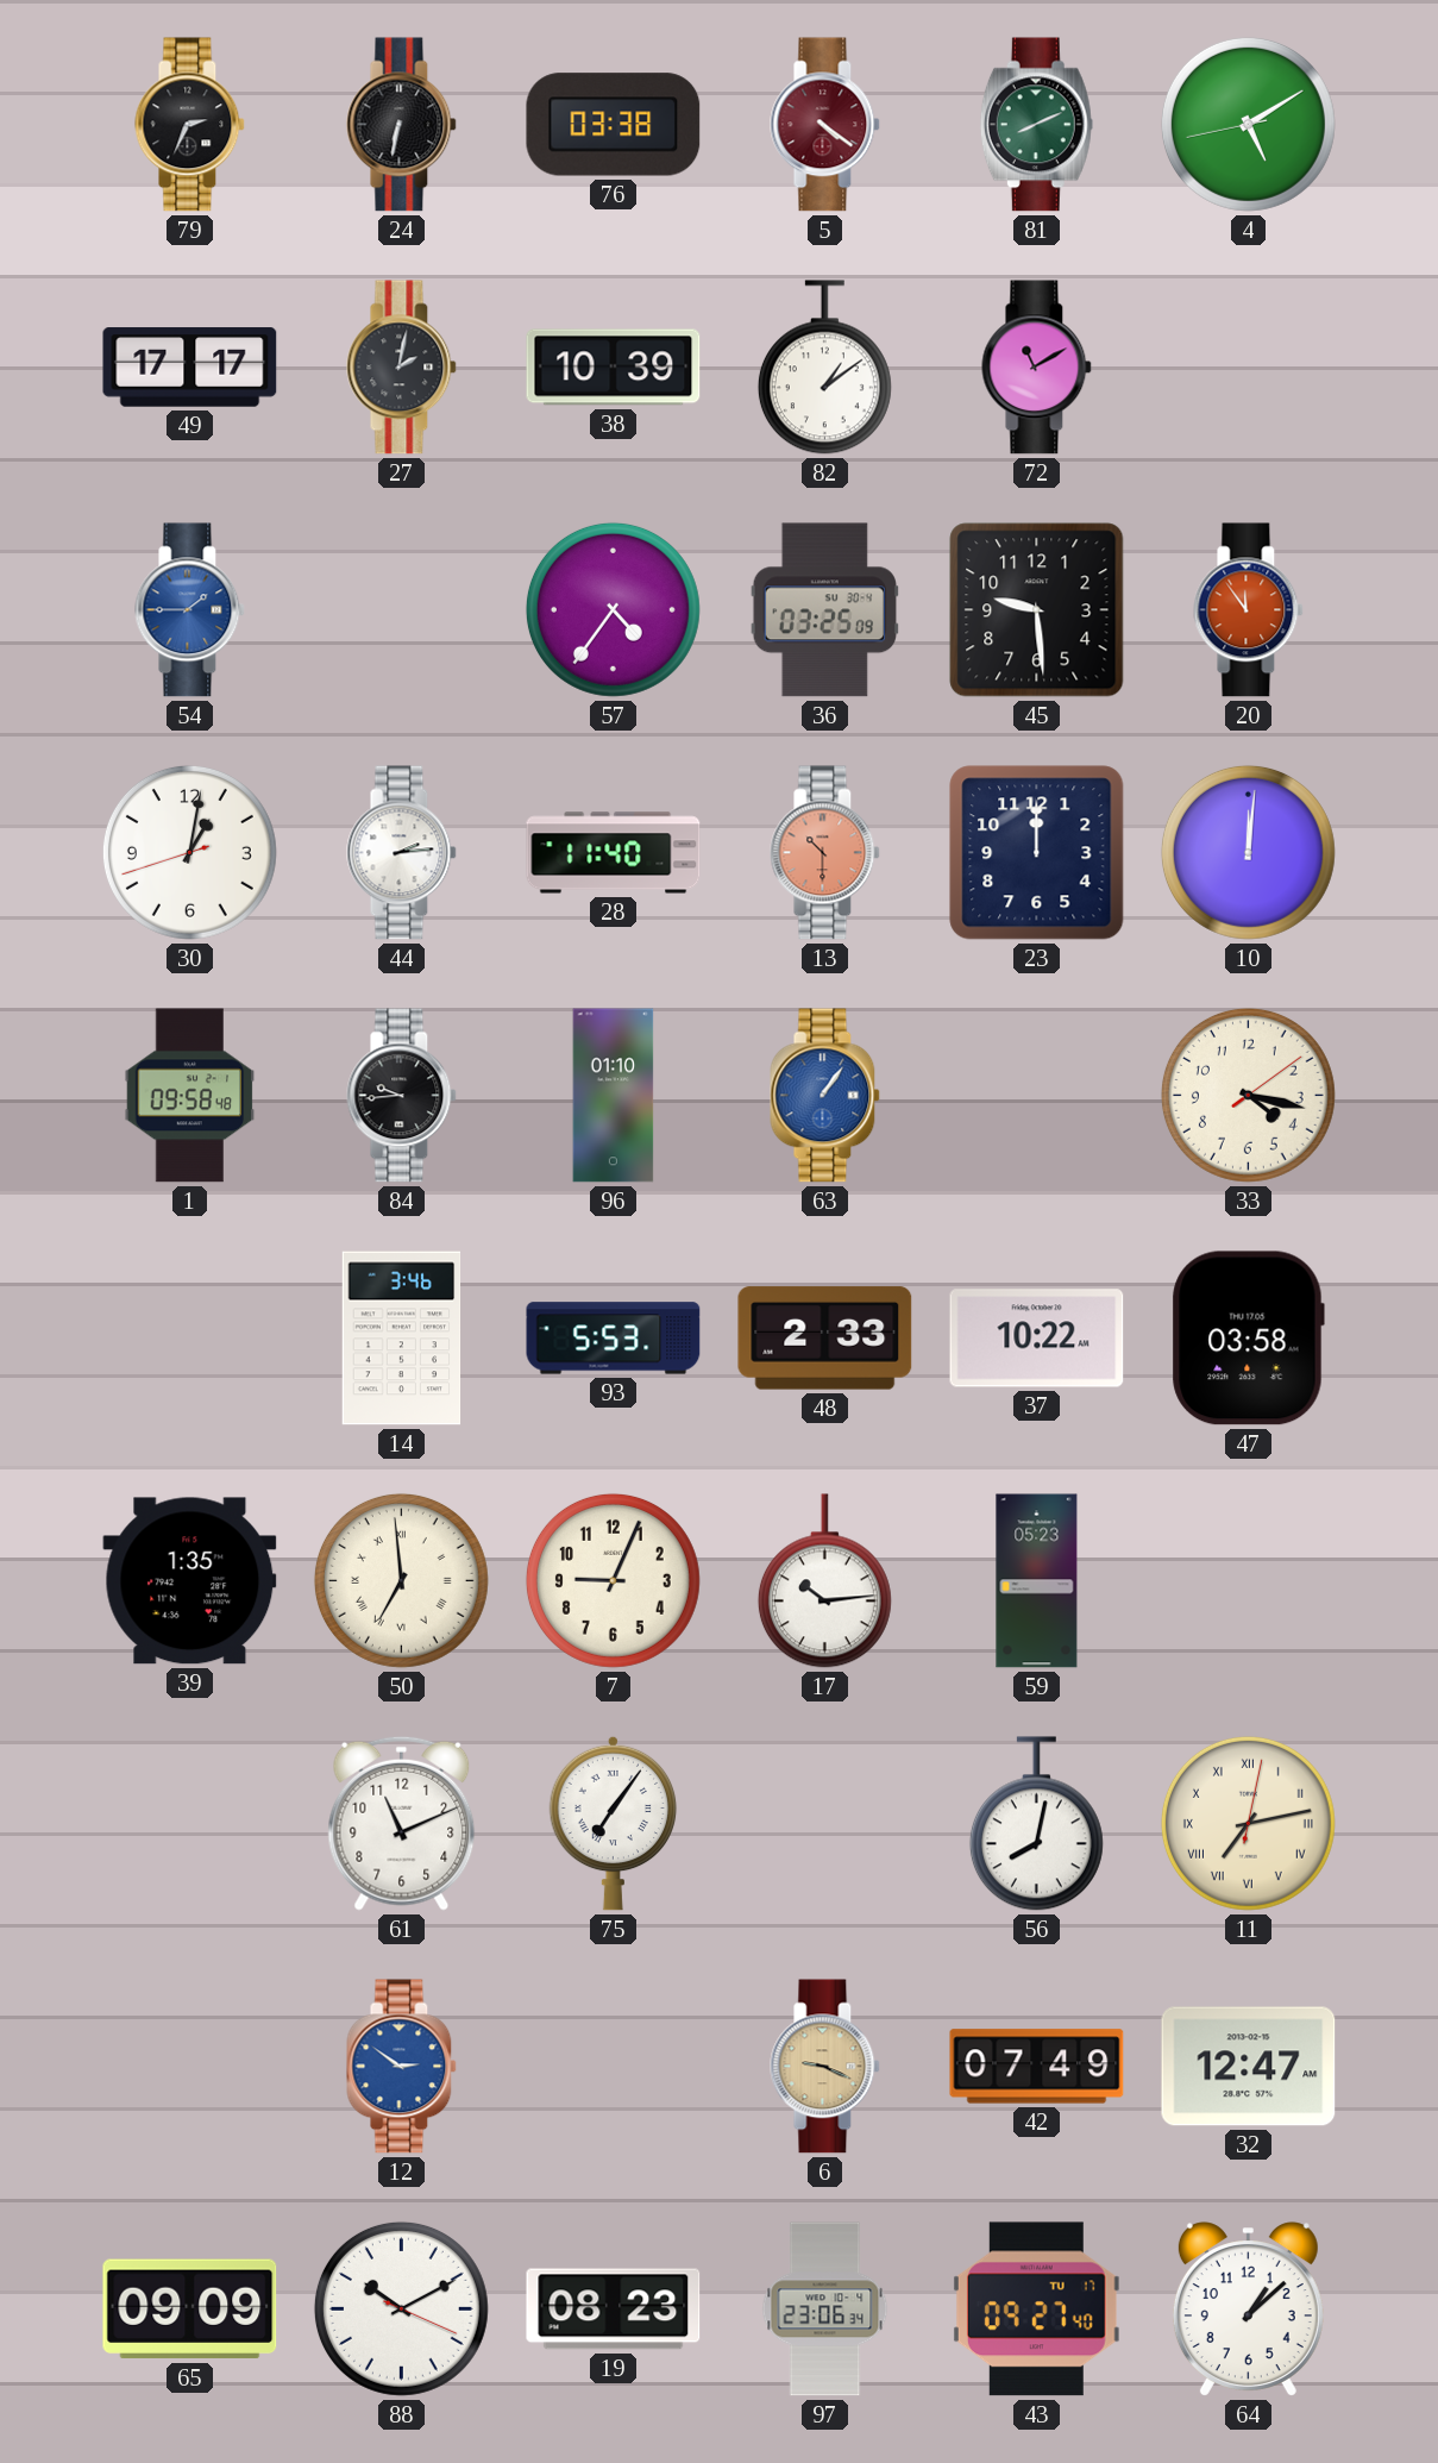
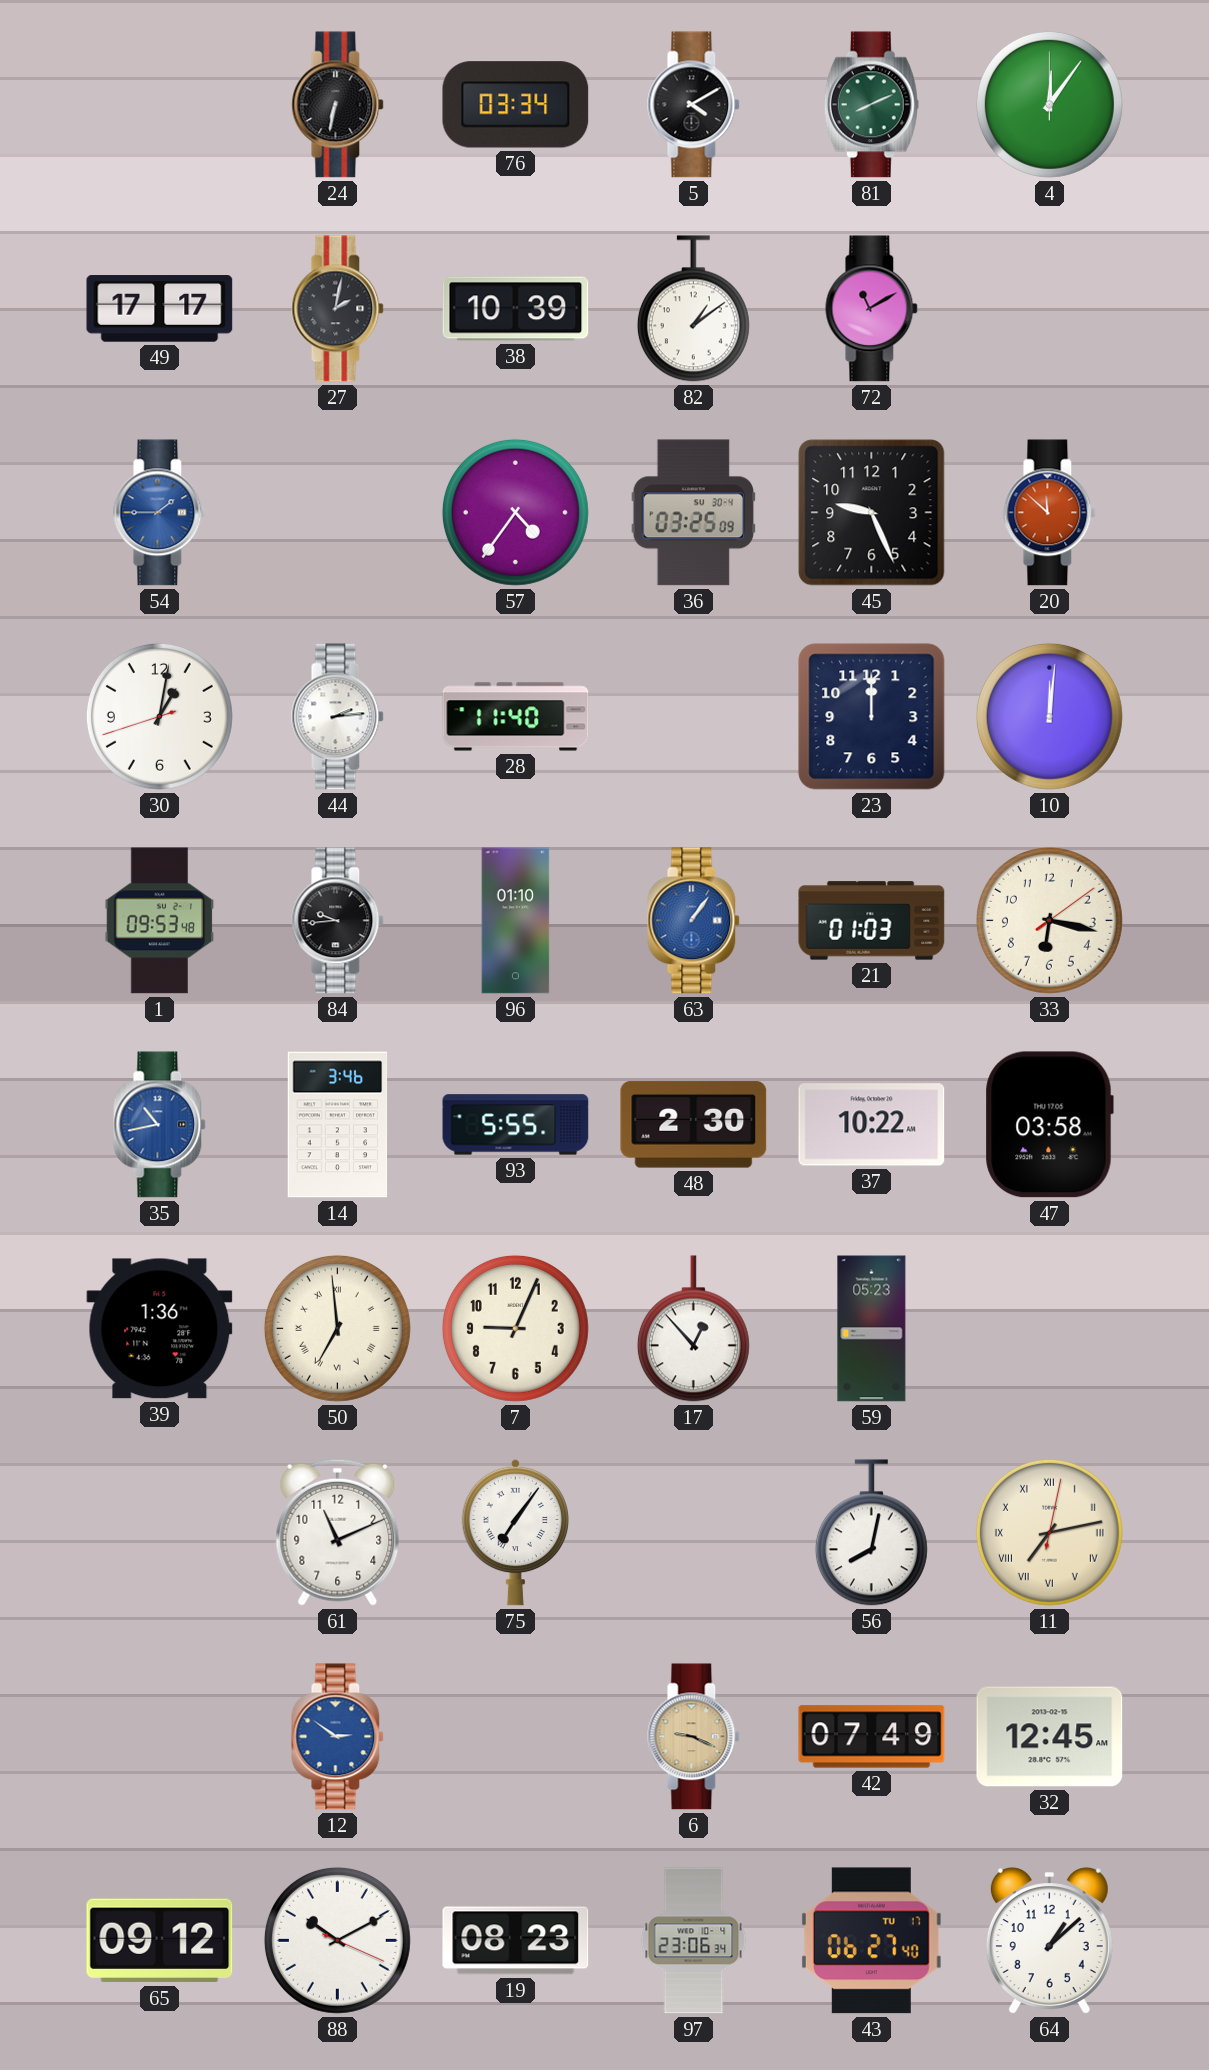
79: 2:34 -> none
76: 03:38 -> 03:34
5: 4:21 -> 4:10
5 dial: burgundy -> black
4: 5:09 -> 12:06
45: 9:29 -> 9:26
20: 11:54 -> 11:52
13: 10:30 -> none
1: 09:58 -> 09:53
21: none -> 01:03
33: 4:17 -> 6:17
35: none -> 10:43
93: 5:53 -> 5:55
48: 2:33 -> 2:30
39: 1:35 -> 1:36
17: 10:14 -> 12:53
32: 12:47 -> 12:45
65: 09:09 -> 09:12
43: 09:27 -> 06:27
